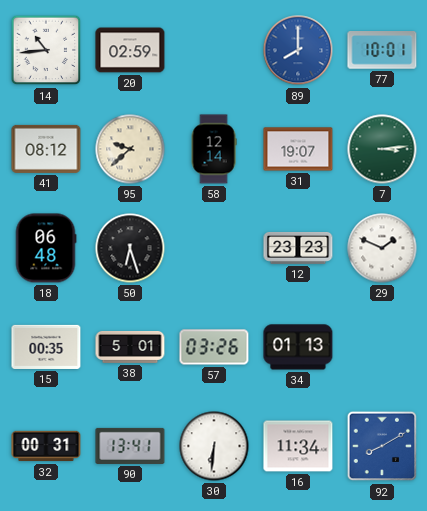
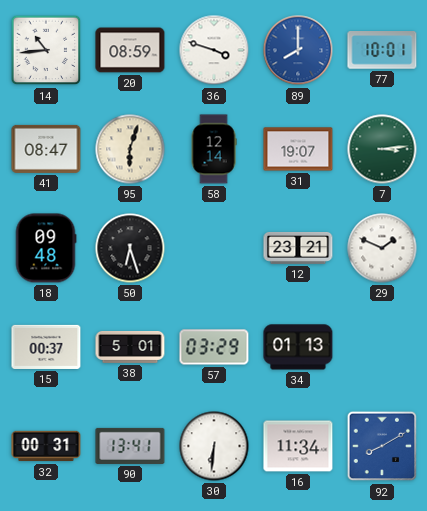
20: 02:59 -> 08:59
36: none -> 3:48
41: 08:12 -> 08:47
95: 9:38 -> 6:03
18: 06:48 -> 09:48
12: 23:23 -> 23:21
15: 00:35 -> 00:37
57: 03:26 -> 03:29
